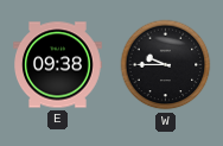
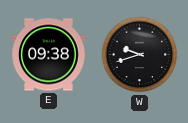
W: 9:45 -> 9:42
